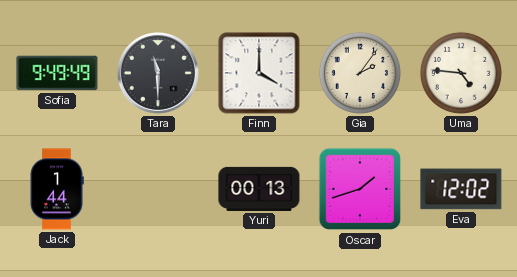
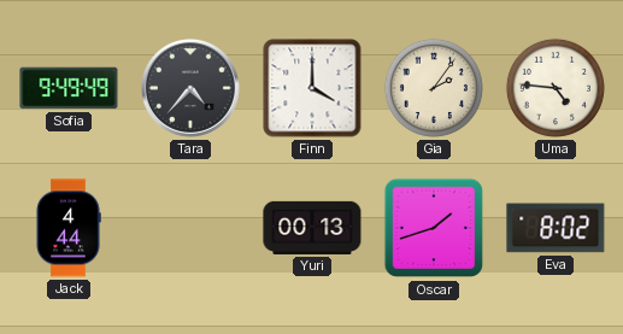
Tara: 11:30 -> 4:37
Jack: 1:44 -> 4:44
Eva: 12:02 -> 8:02
